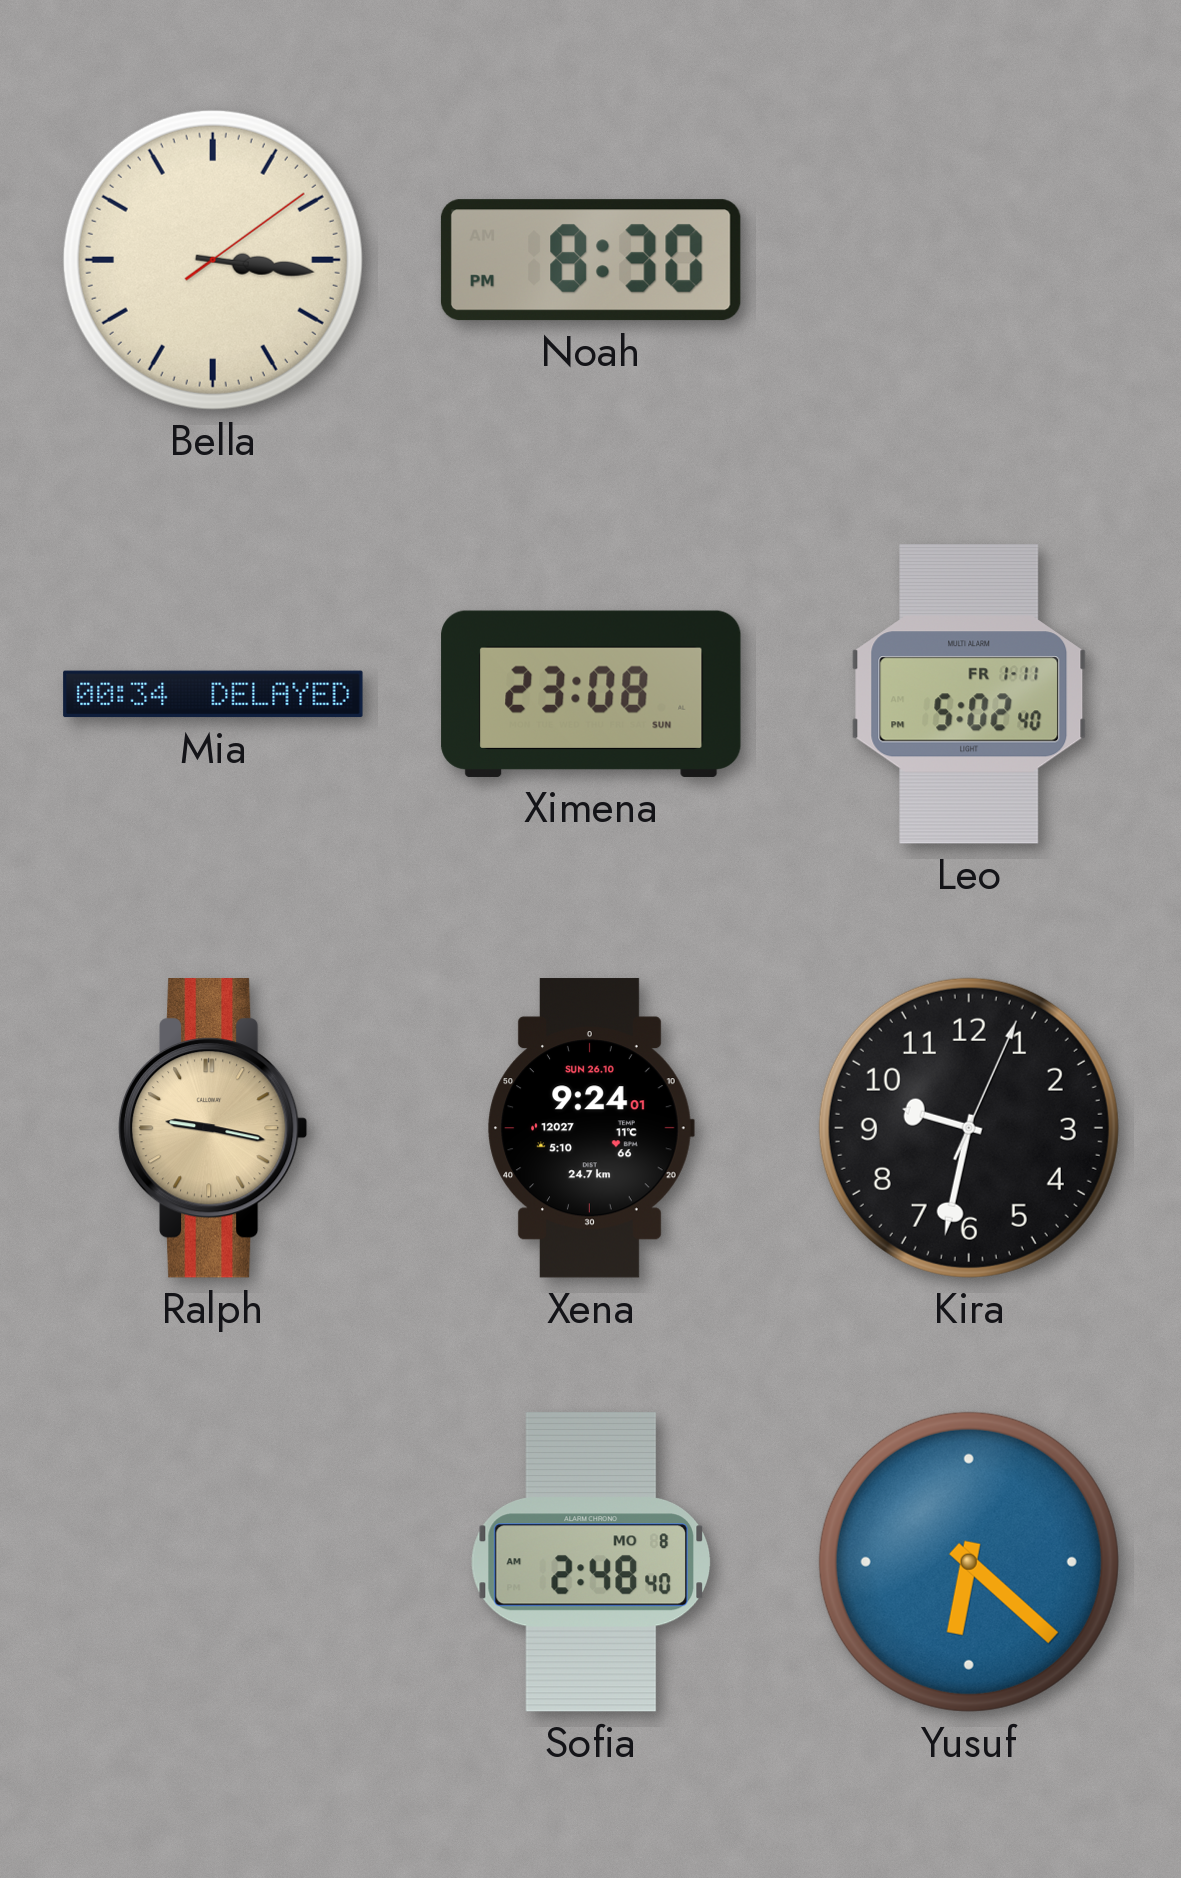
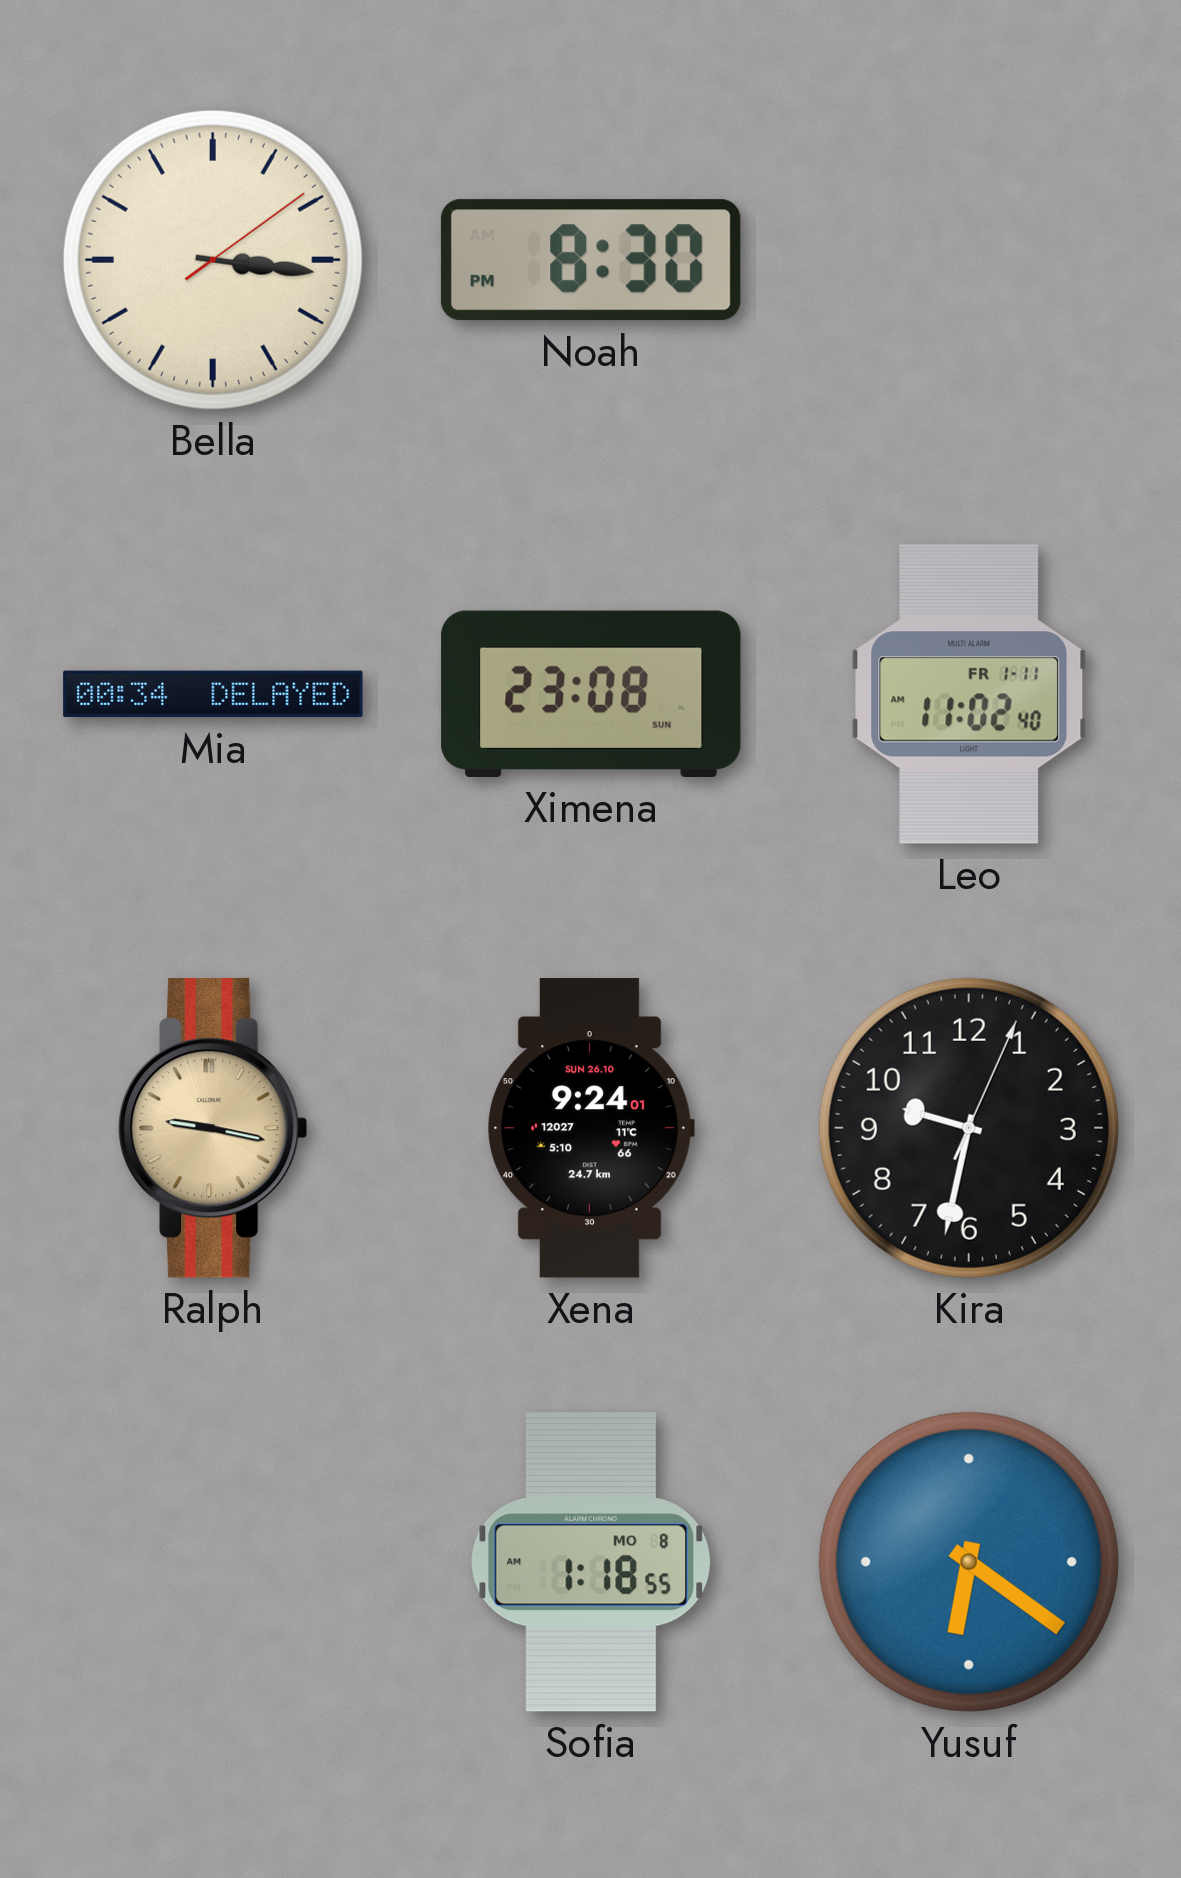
Leo: 5:02 -> 11:02
Sofia: 2:48 -> 1:18
Yusuf: 6:22 -> 6:21
